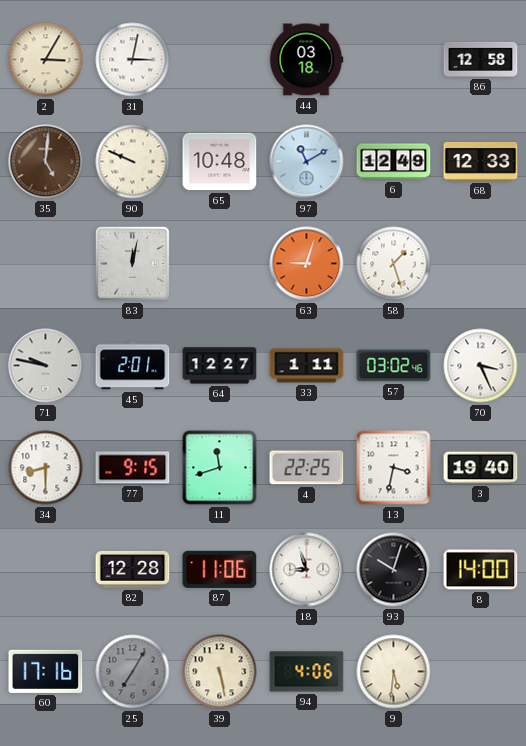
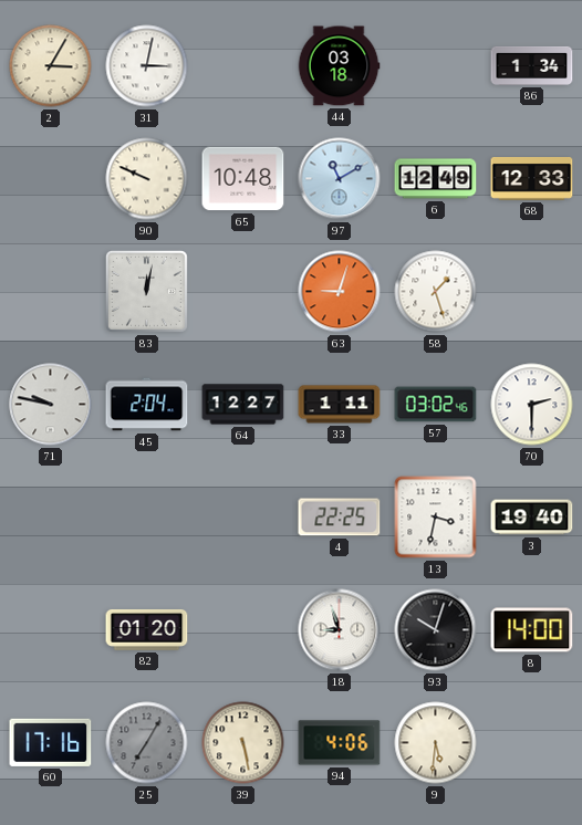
86: 12:58 -> 1:34
35: 5:01 -> none
45: 2:01 -> 2:04
70: 3:26 -> 2:30
34: 8:30 -> none
77: 9:15 -> none
11: 11:42 -> none
82: 12:28 -> 01:20
87: 11:06 -> none
